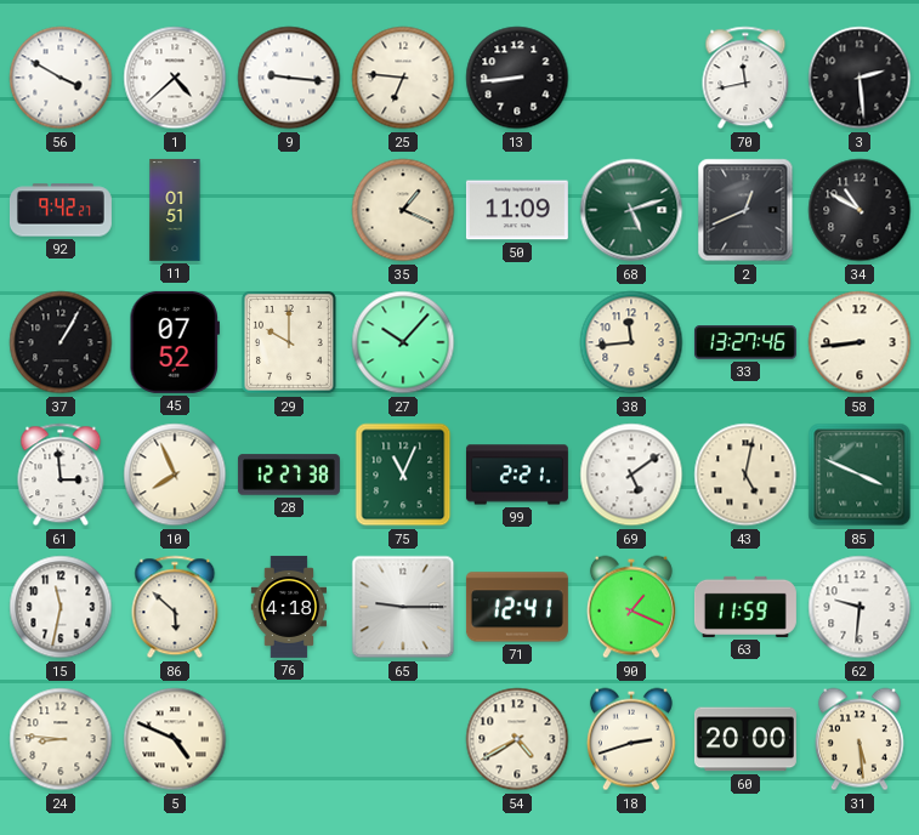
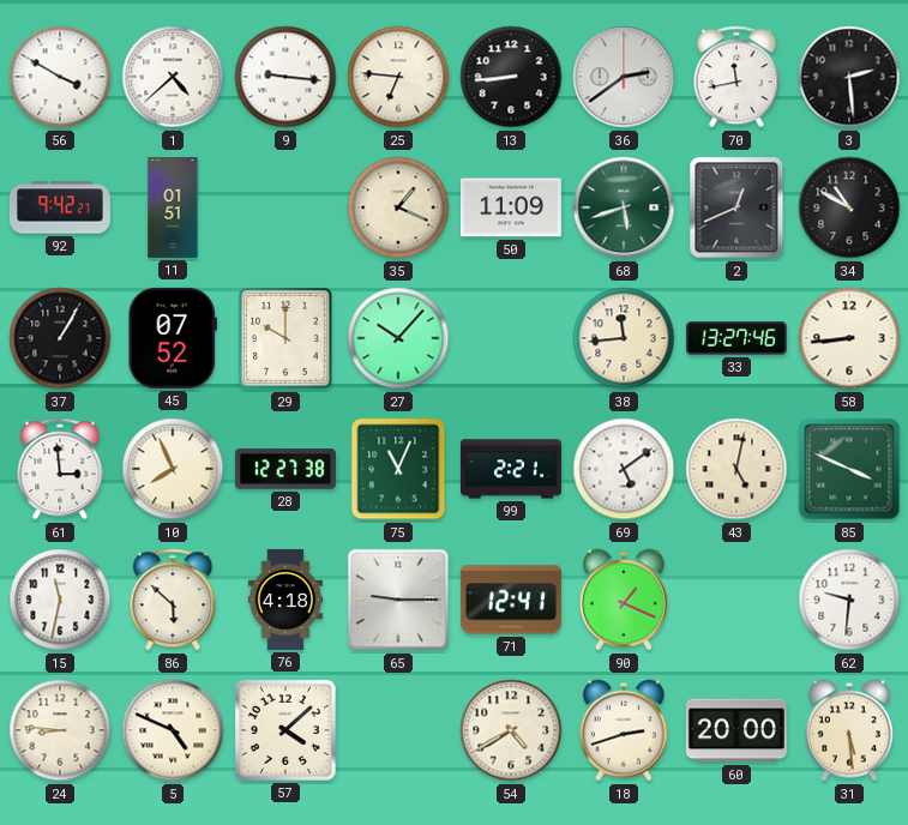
36: none -> 2:39
68: 5:12 -> 5:42
63: 11:59 -> none
57: none -> 4:08
